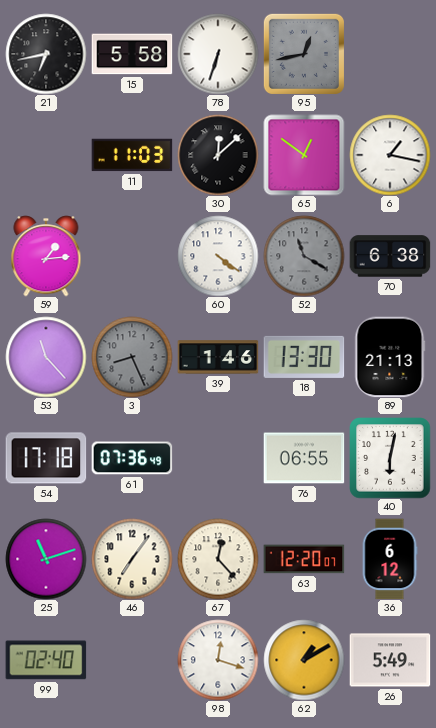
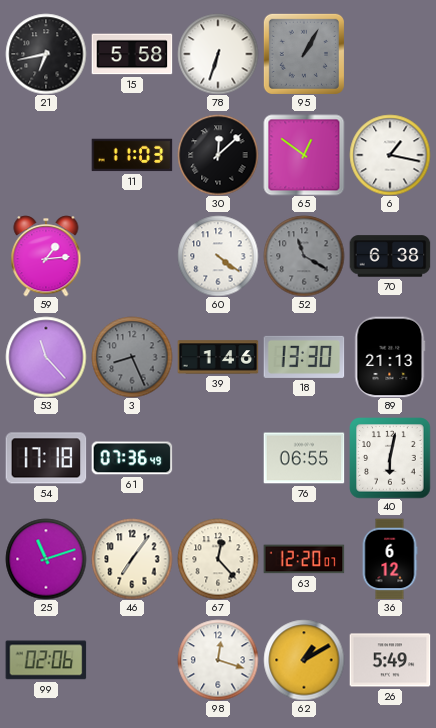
95: 12:43 -> 1:05
99: 02:40 -> 02:06
